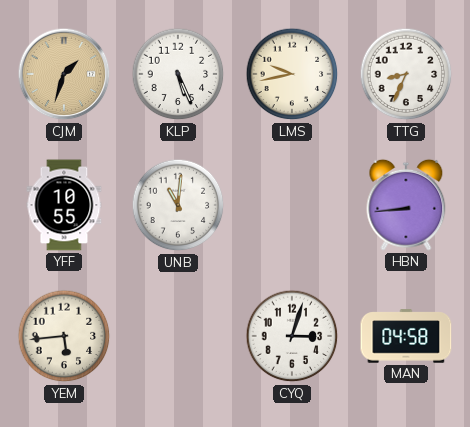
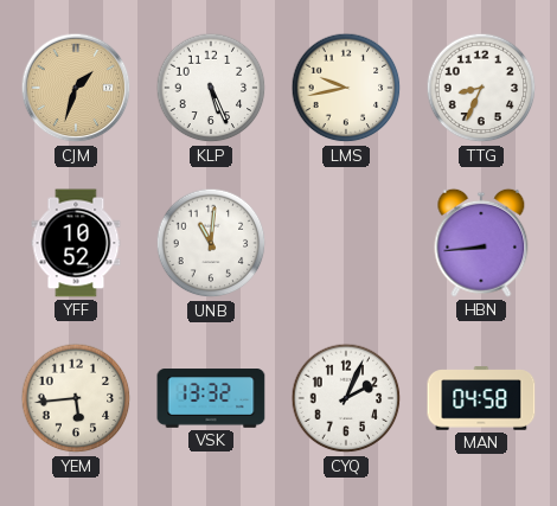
YFF: 10:55 -> 10:52
VSK: none -> 13:32
CYQ: 3:03 -> 2:04
